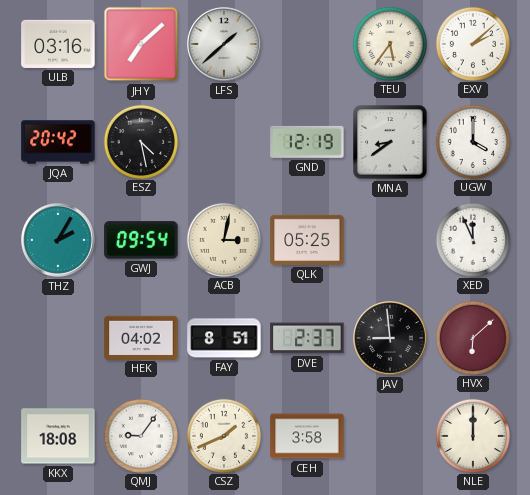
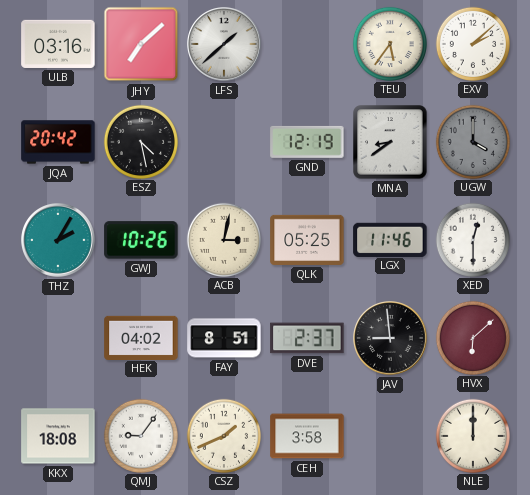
UGW dial: white -> grey
GWJ: 09:54 -> 10:26
LGX: none -> 11:46
XED: 11:56 -> 12:30
